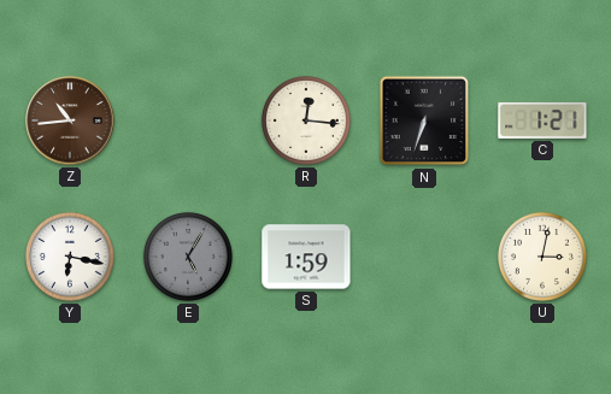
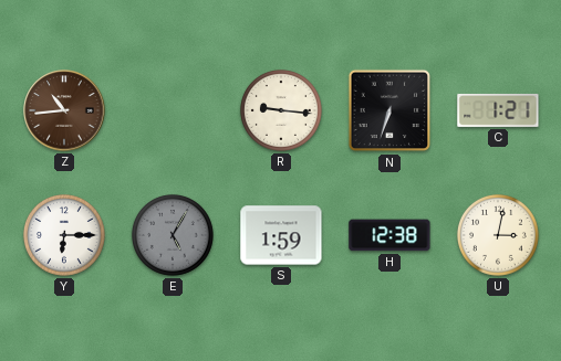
R: 12:16 -> 9:16
Y: 6:17 -> 6:15
H: none -> 12:38
